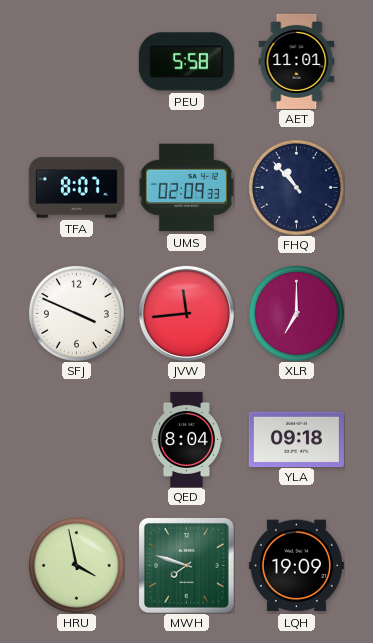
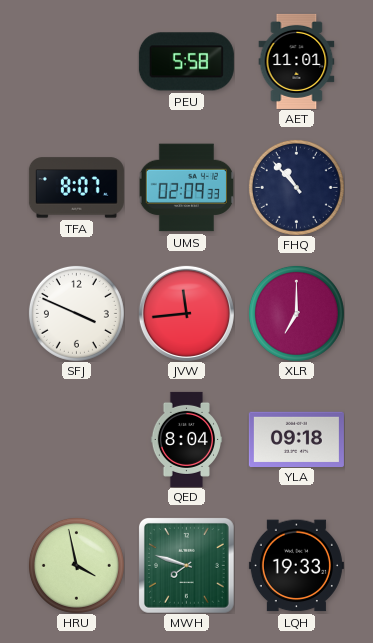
LQH: 19:09 -> 19:33
